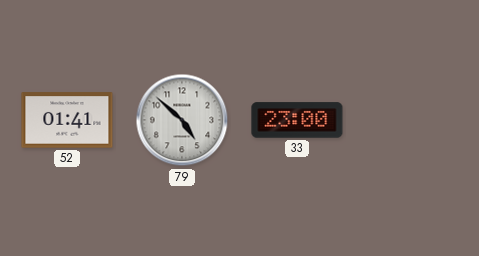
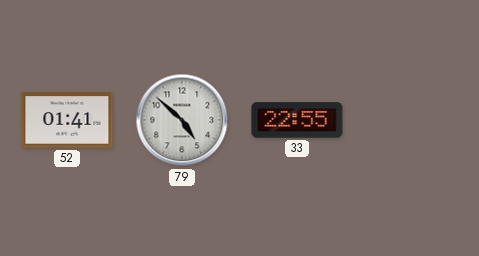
33: 23:00 -> 22:55
